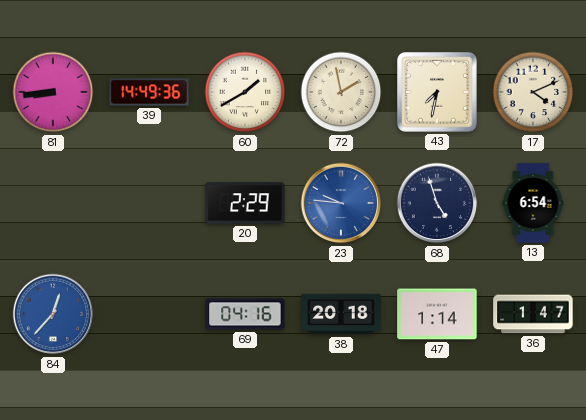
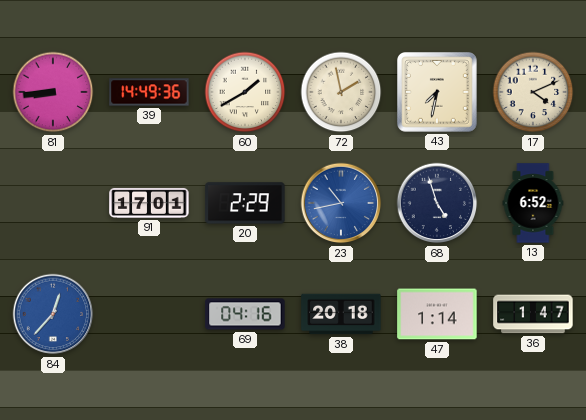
91: none -> 17:01
23: 9:46 -> 10:43
13: 6:54 -> 6:52
